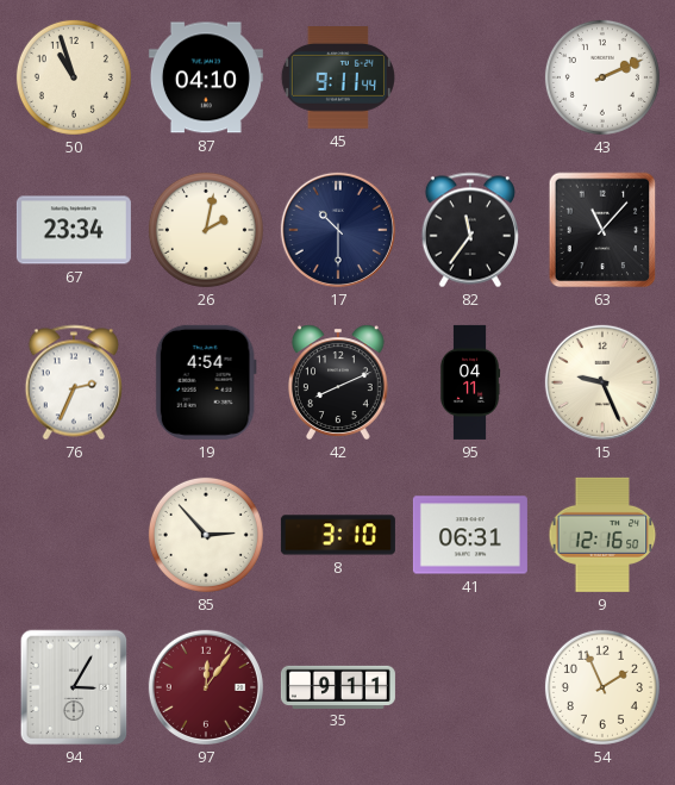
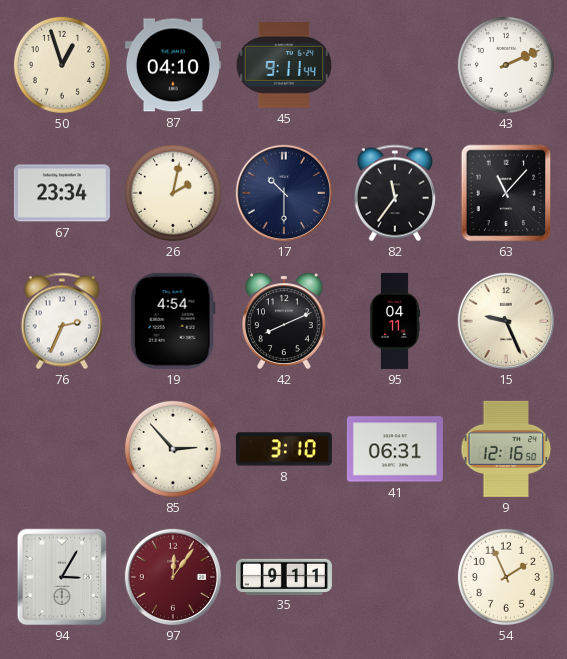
50: 10:57 -> 12:57
